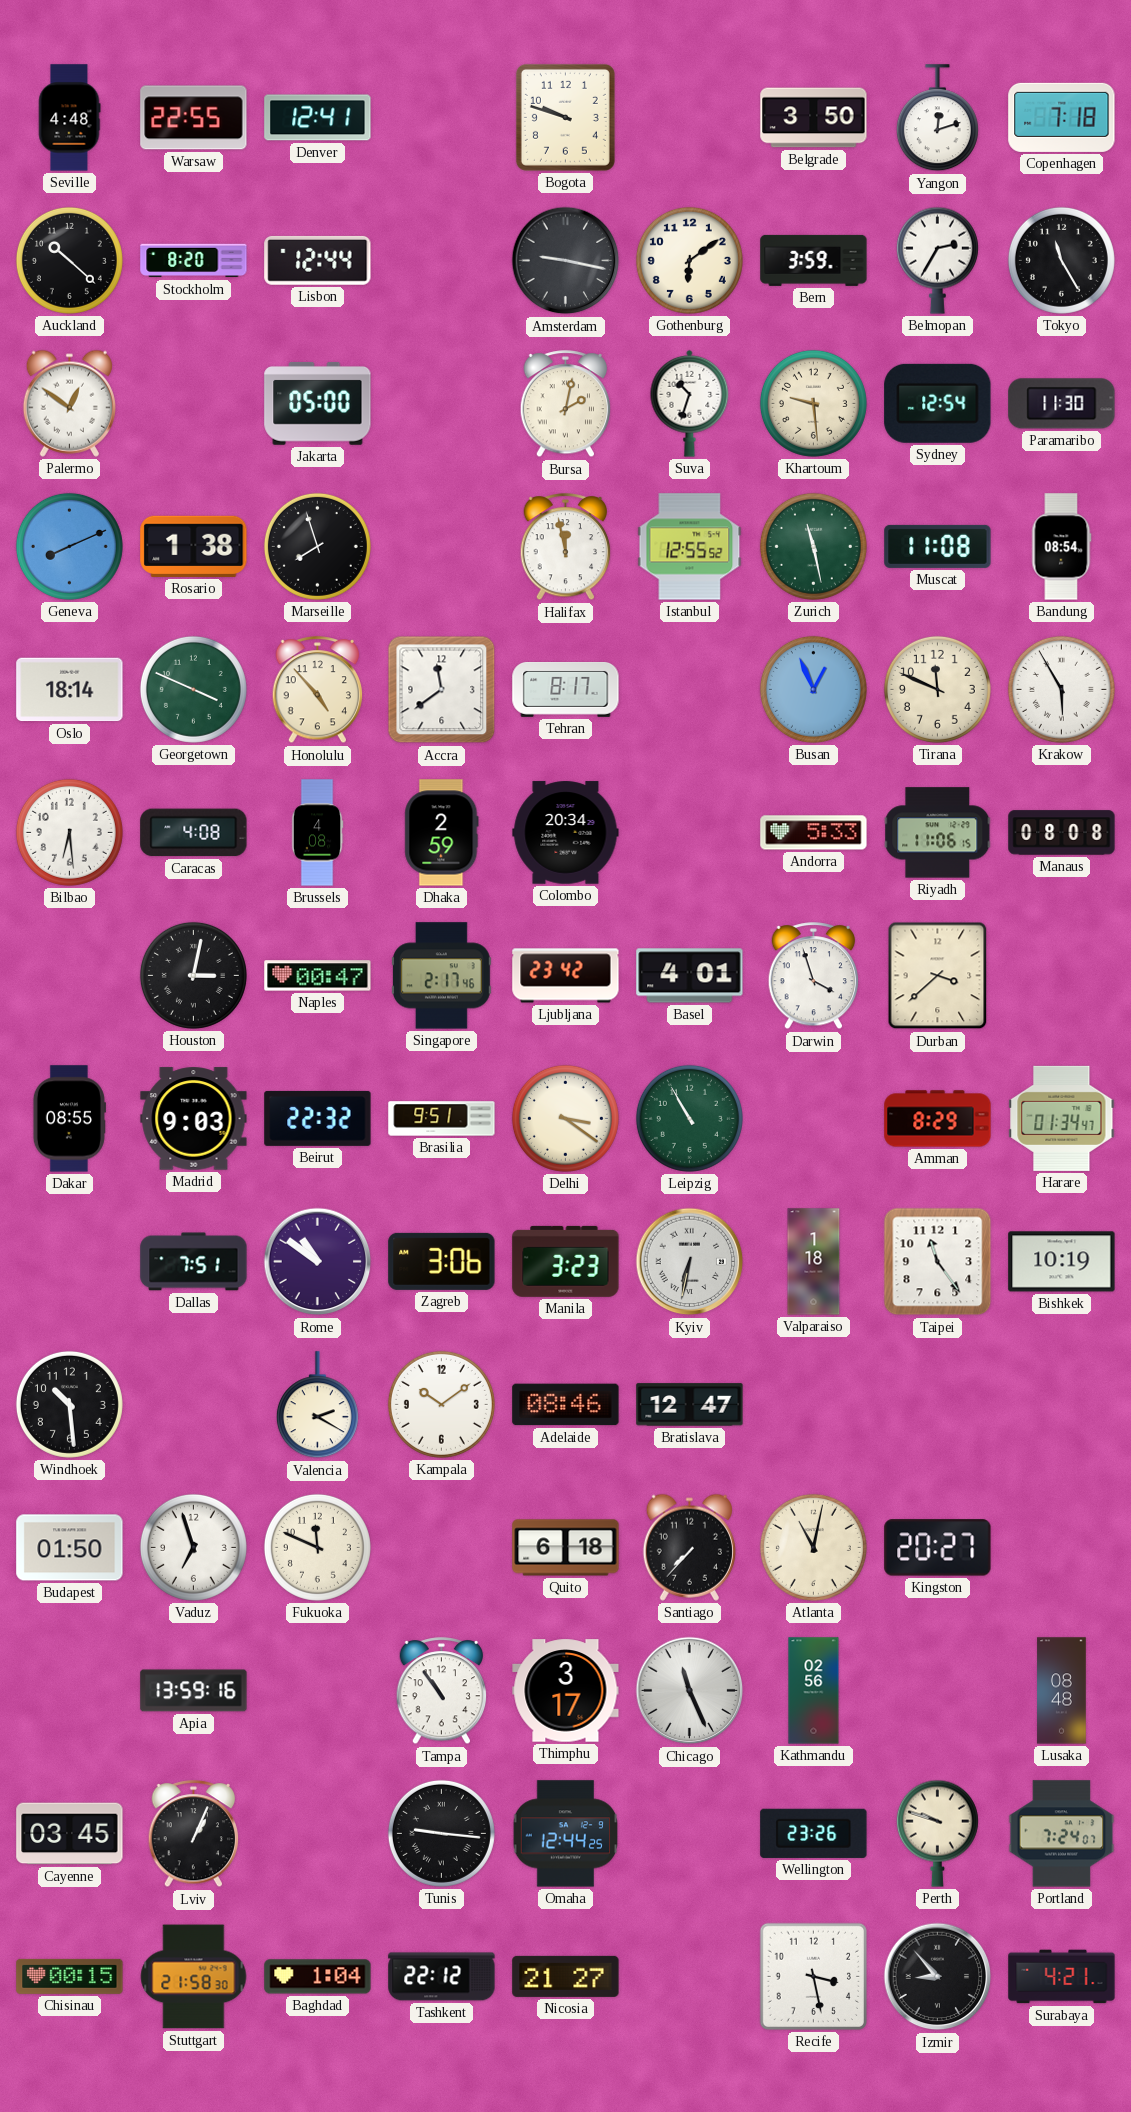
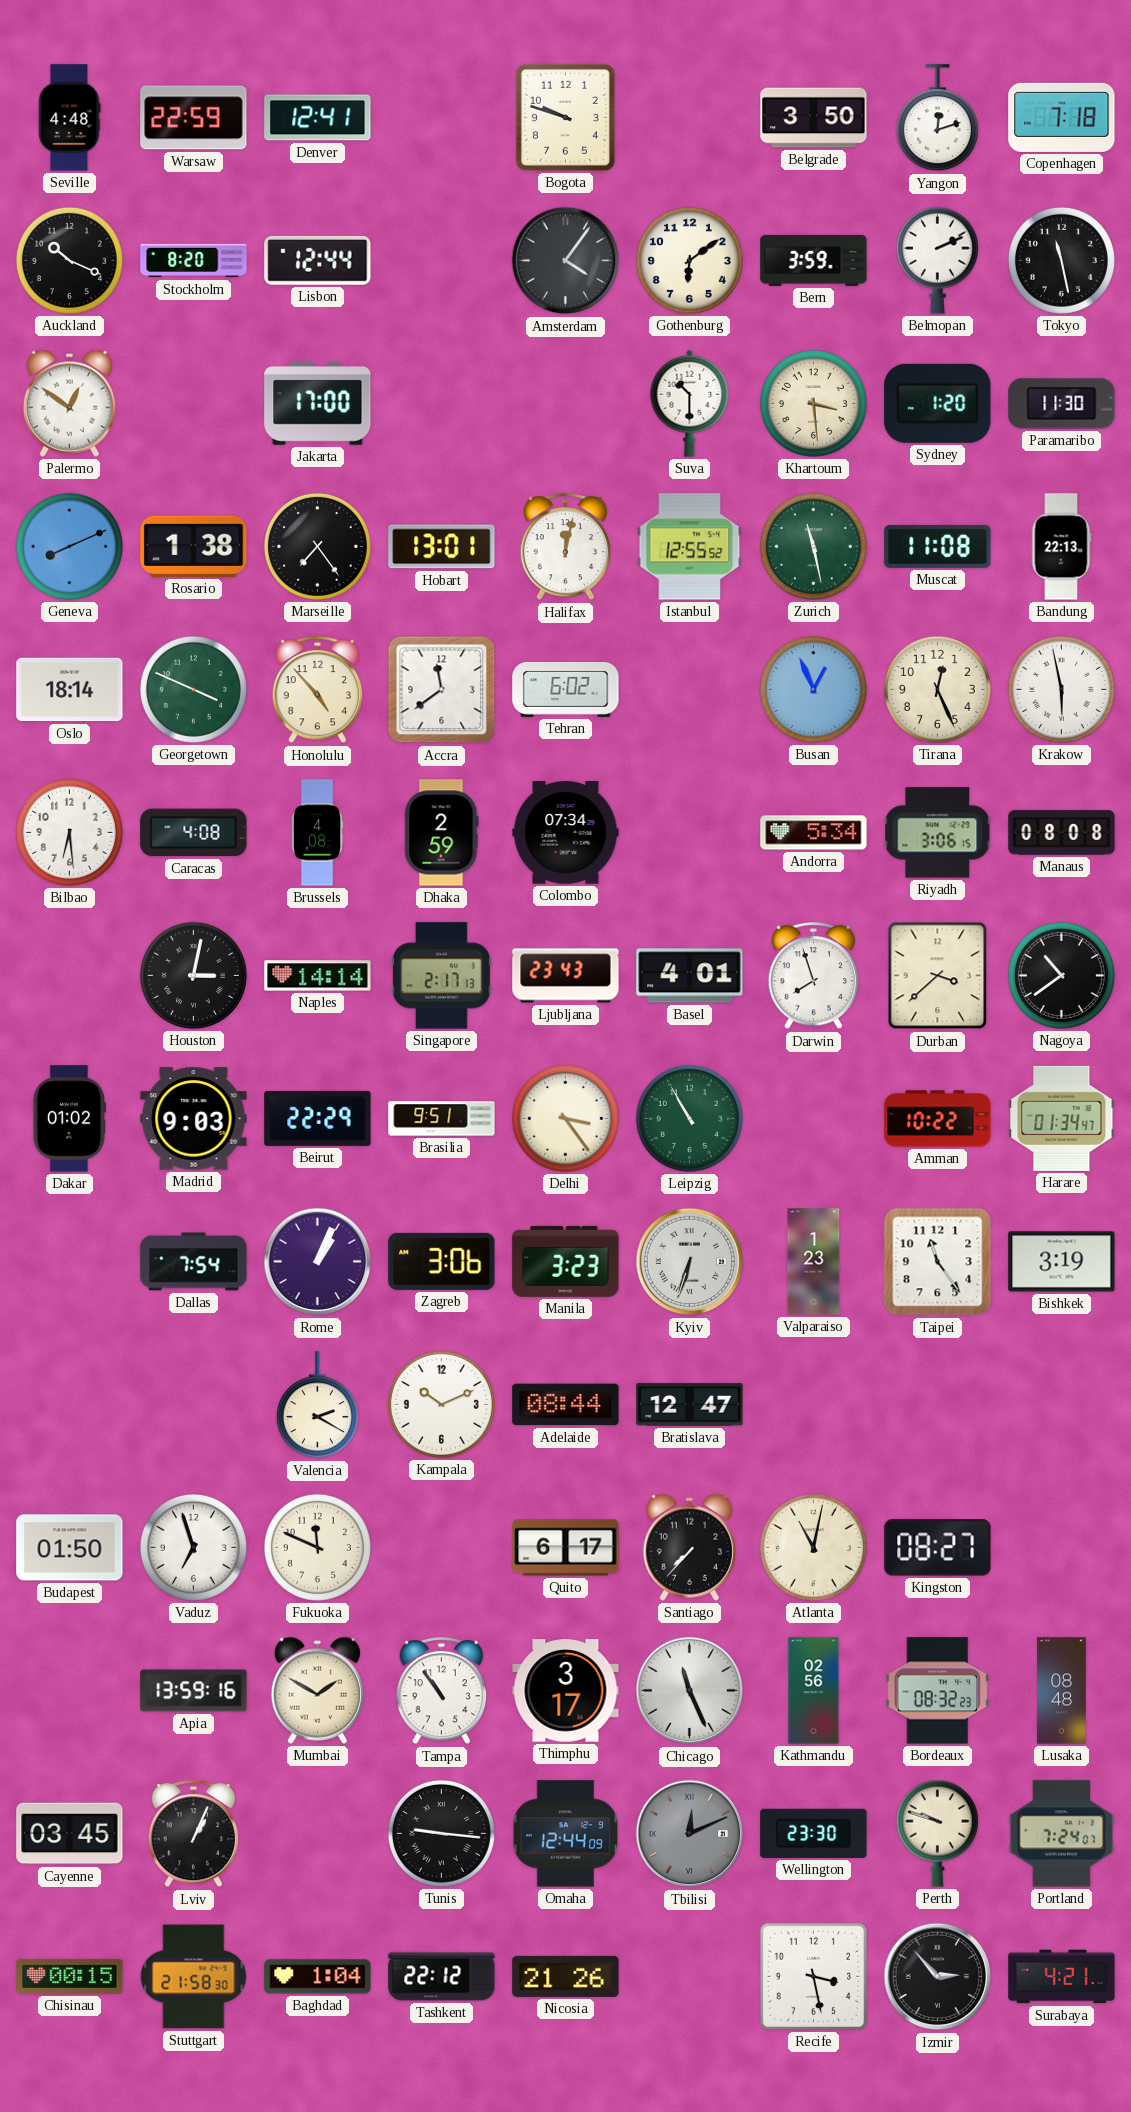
Warsaw: 22:55 -> 22:59
Auckland: 10:22 -> 10:19
Amsterdam: 9:17 -> 4:06
Belmopan: 2:35 -> 2:11
Tokyo: 11:25 -> 11:28
Jakarta: 05:00 -> 17:00
Bursa: 2:02 -> none
Suva: 10:33 -> 10:30
Khartoum: 9:29 -> 3:29
Sydney: 12:54 -> 1:20
Marseille: 7:57 -> 7:24
Hobart: none -> 13:01
Halifax: 11:58 -> 12:02
Bandung: 08:54 -> 22:13
Tehran: 8:17 -> 6:02
Tirana: 11:49 -> 12:26
Krakow: 5:55 -> 5:58
Colombo: 20:34 -> 07:34
Andorra: 5:33 -> 5:34
Riyadh: 11:06 -> 3:06
Naples: 00:47 -> 14:14
Singapore: 2:17:46 -> 2:17:13
Ljubljana: 23:42 -> 23:43
Darwin: 3:57 -> 7:57
Nagoya: none -> 10:39
Dakar: 08:55 -> 01:02
Beirut: 22:32 -> 22:29
Delhi: 3:21 -> 3:24
Amman: 8:29 -> 10:22
Dallas: 7:51 -> 7:54
Rome: 10:51 -> 1:04
Kyiv: 6:32 -> 6:33
Valparaiso: 1:18 -> 1:23
Bishkek: 10:19 -> 3:19
Windhoek: 10:29 -> none
Kampala: 10:09 -> 10:11
Adelaide: 08:46 -> 08:44
Quito: 6:18 -> 6:17
Kingston: 20:27 -> 08:27
Mumbai: none -> 1:50
Bordeaux: none -> 08:32
Omaha: 12:44:25 -> 12:44:09
Tbilisi: none -> 12:11
Wellington: 23:26 -> 23:30
Nicosia: 21:27 -> 21:26
Izmir: 8:53 -> 2:53
